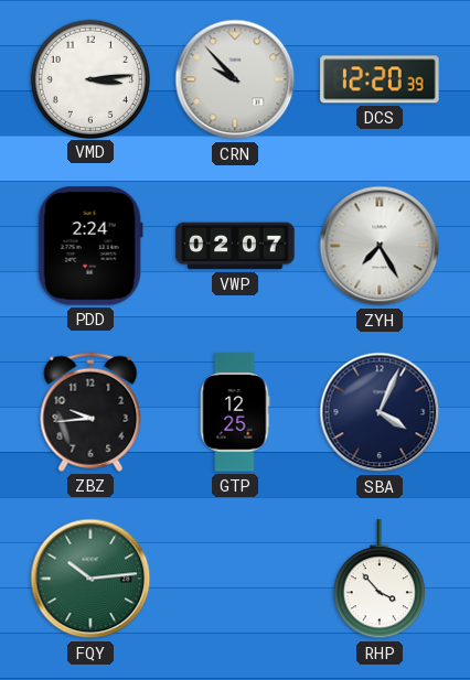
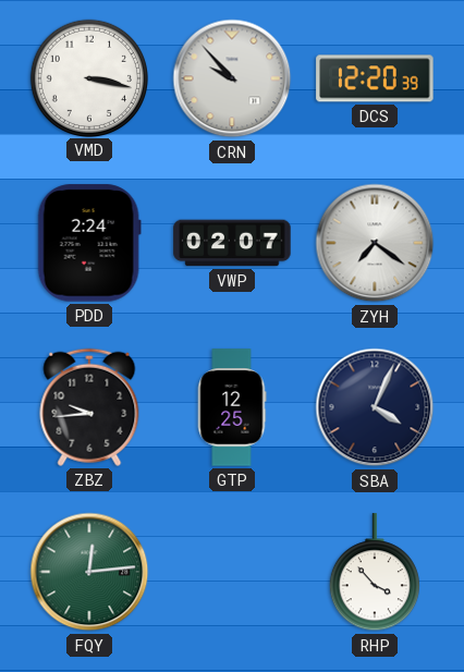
VMD: 3:14 -> 3:17
ZYH: 7:25 -> 7:21
FQY: 10:14 -> 12:14
